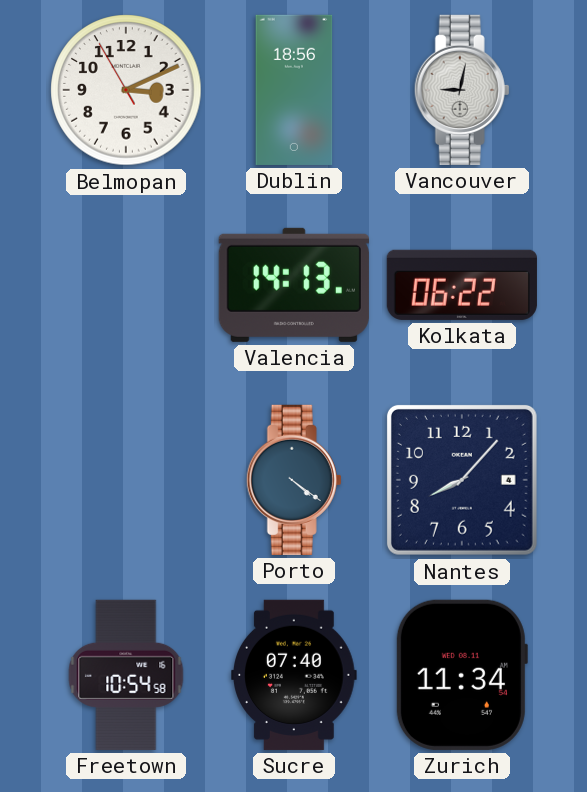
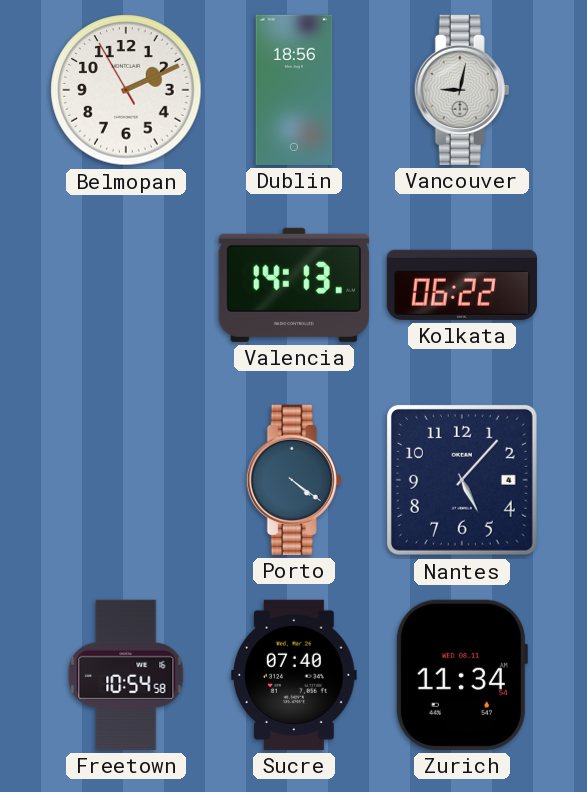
Belmopan: 3:10 -> 2:10
Nantes: 8:07 -> 5:07
